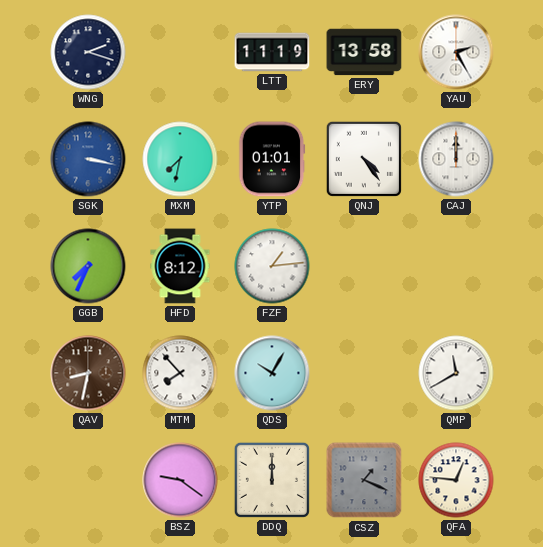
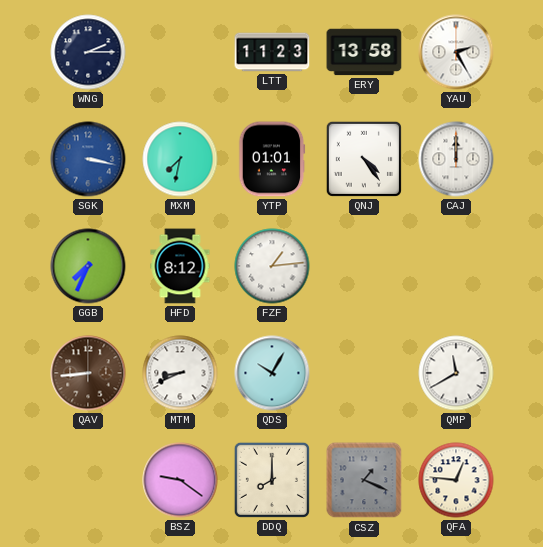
WNG: 2:18 -> 2:15
LTT: 11:19 -> 11:23
QAV: 8:32 -> 8:44
MTM: 7:53 -> 8:41
DDQ: 12:00 -> 8:00
